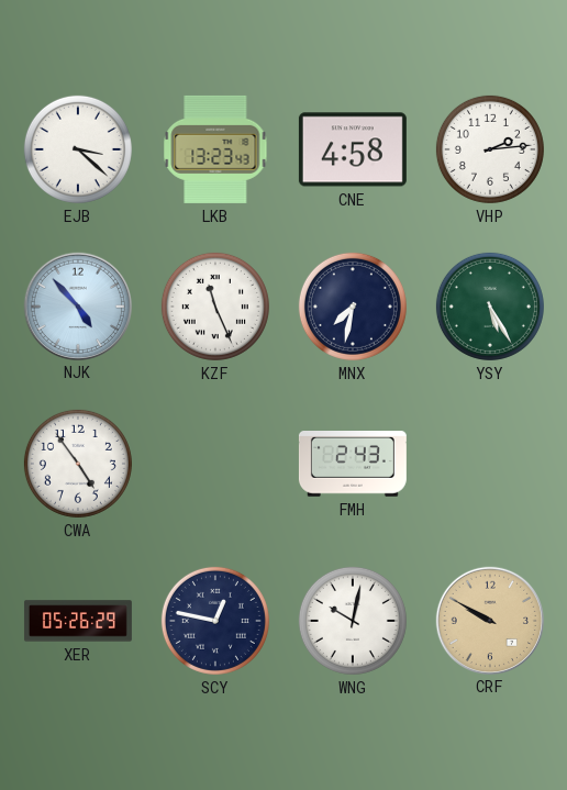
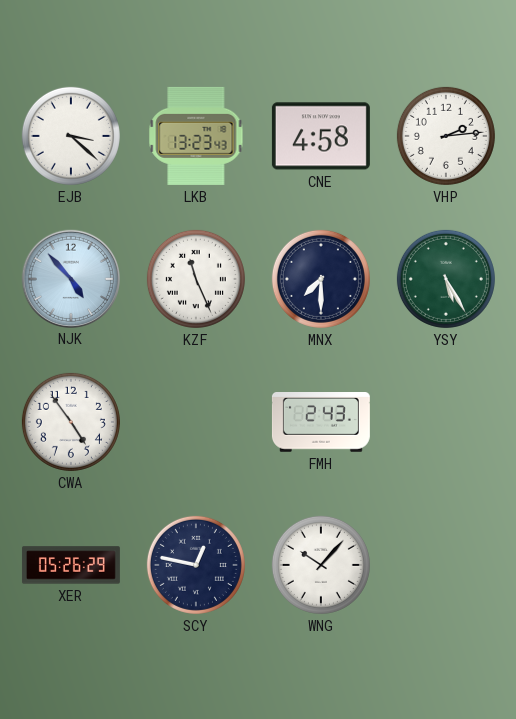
MNX: 7:32 -> 7:30
WNG: 10:02 -> 10:07
CRF: 9:50 -> none
